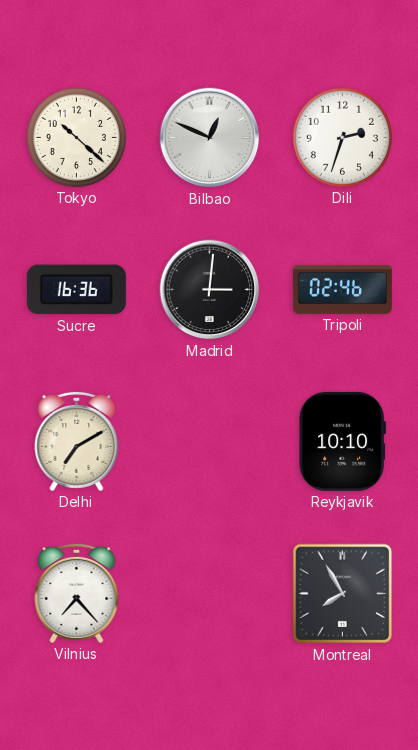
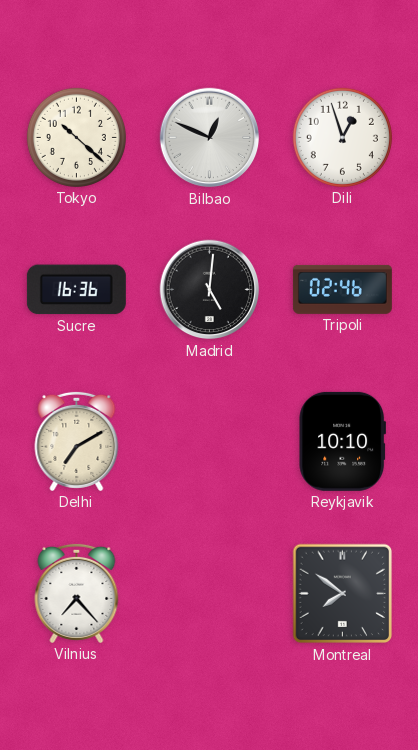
Dili: 2:33 -> 12:57
Madrid: 3:01 -> 5:01
Montreal: 7:55 -> 7:51
